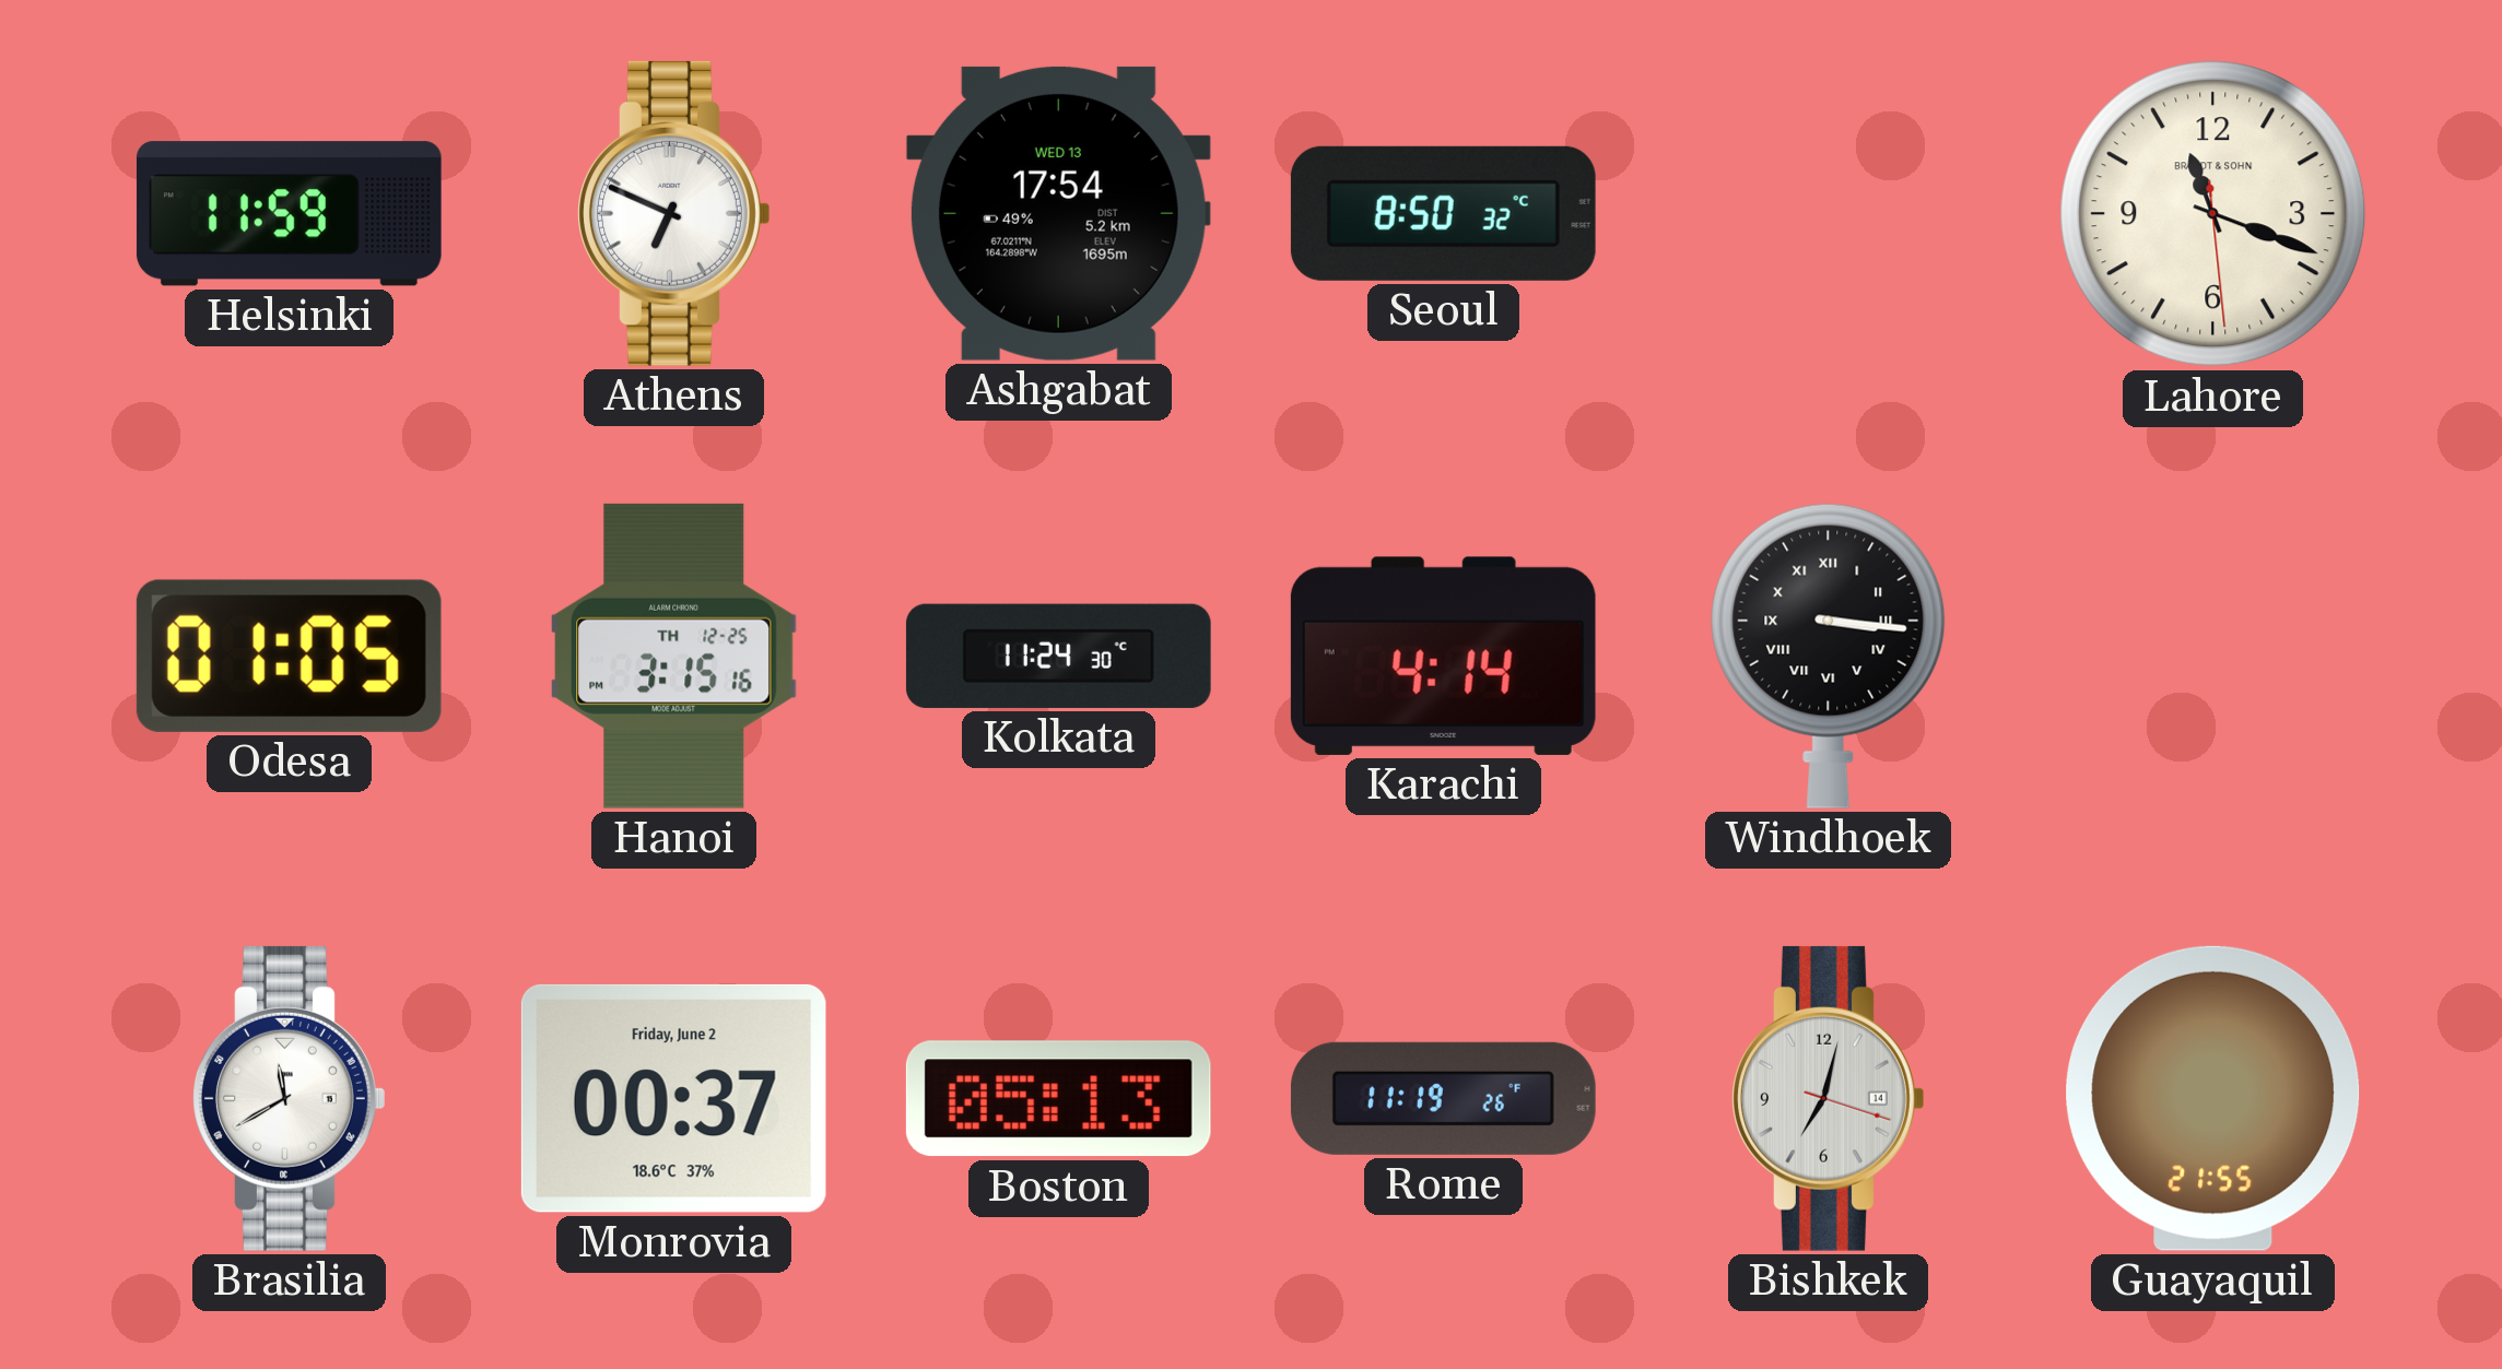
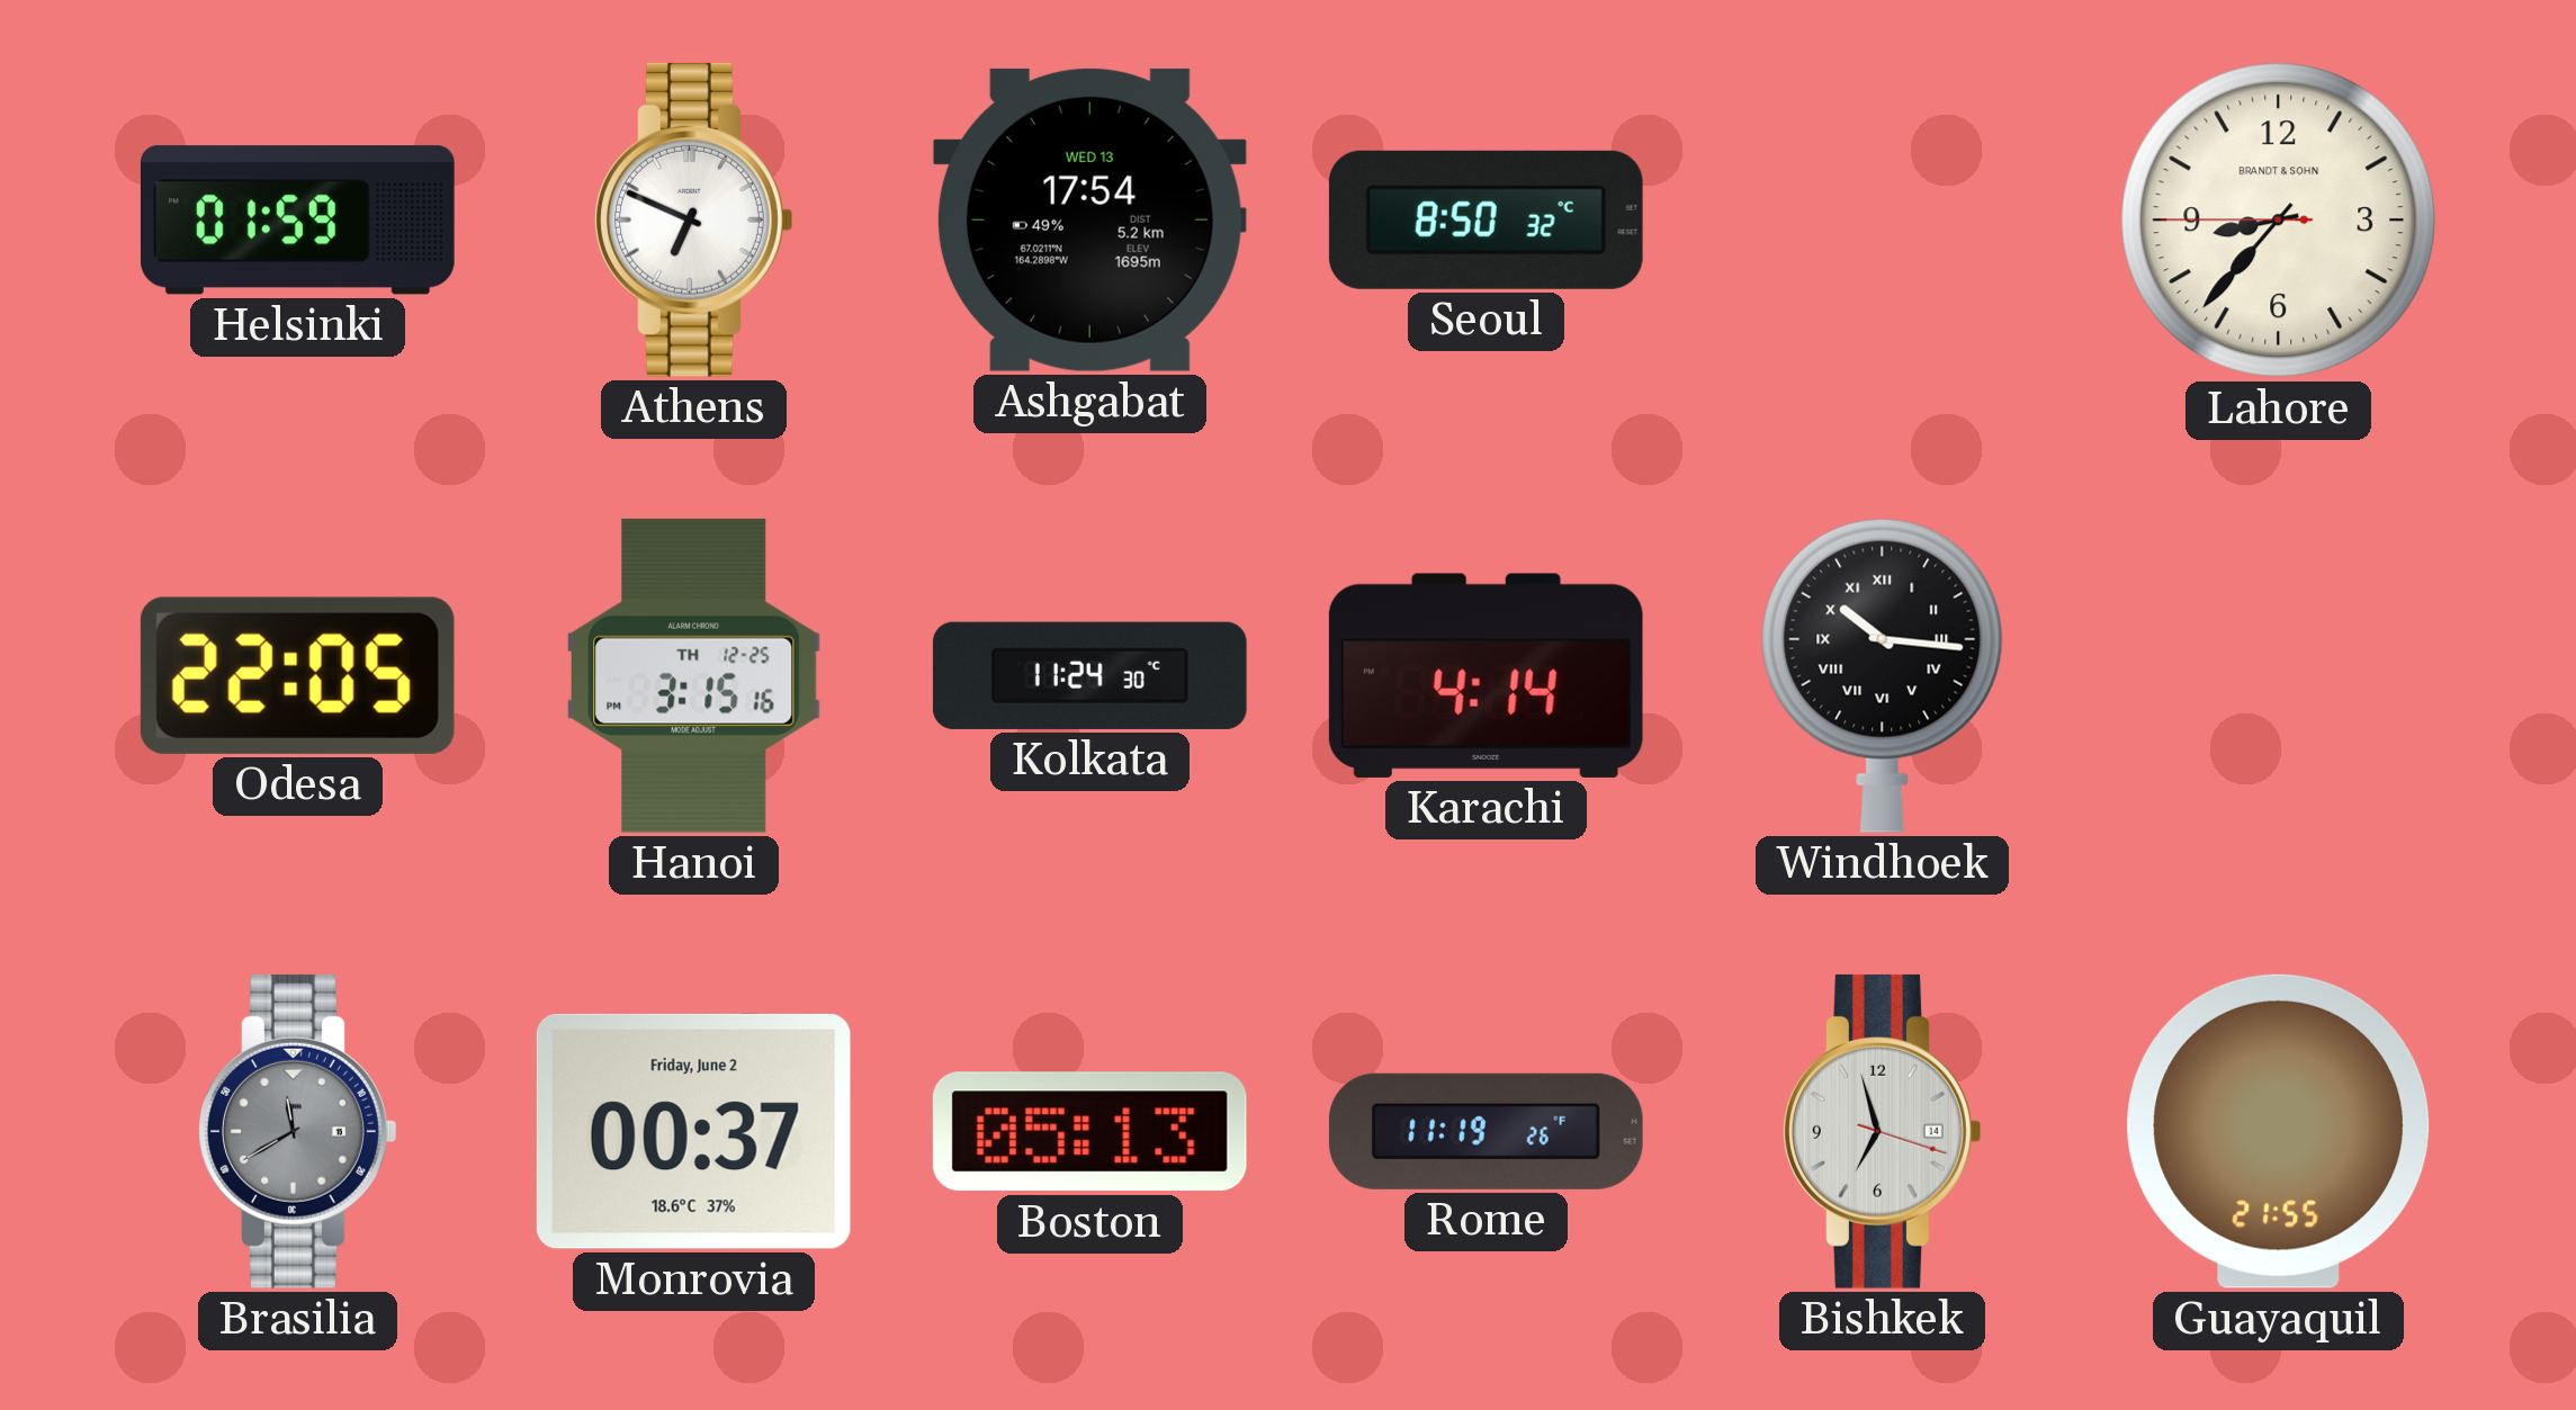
Helsinki: 11:59 -> 01:59
Lahore: 11:18 -> 8:36
Odesa: 01:05 -> 22:05
Windhoek: 3:16 -> 10:16
Brasilia dial: white -> grey
Bishkek: 7:02 -> 6:57
